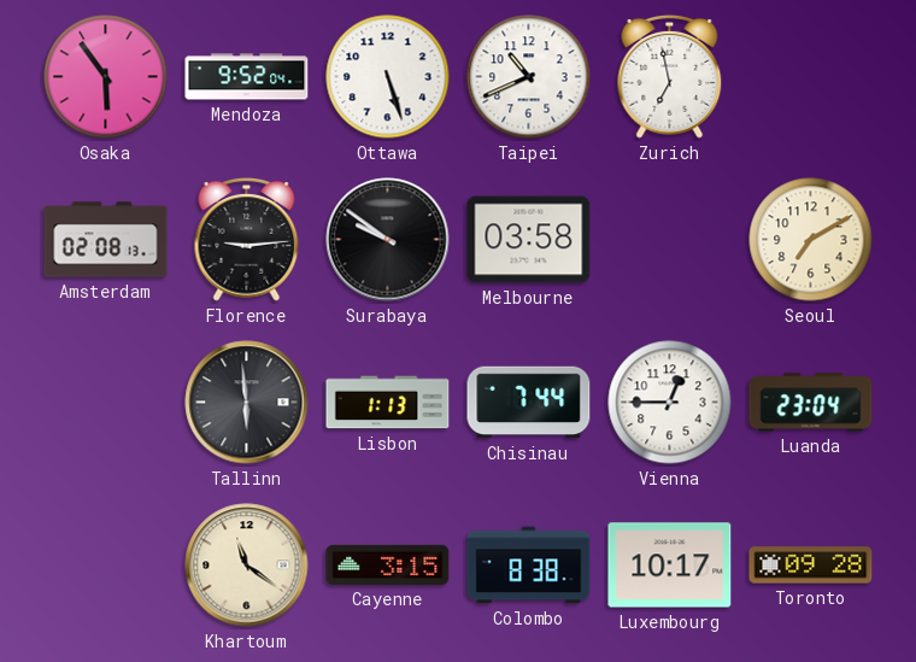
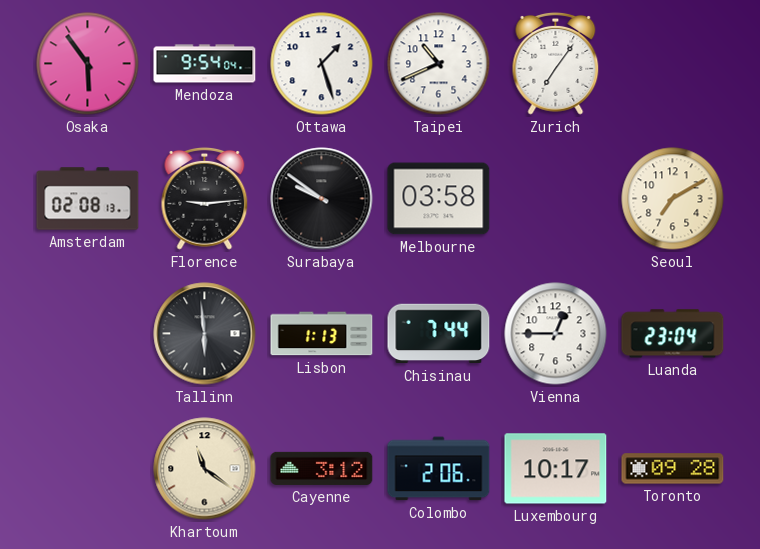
Mendoza: 9:52 -> 9:54
Ottawa: 5:27 -> 1:27
Zurich: 6:58 -> 7:06
Cayenne: 3:15 -> 3:12
Colombo: 8:38 -> 2:06
